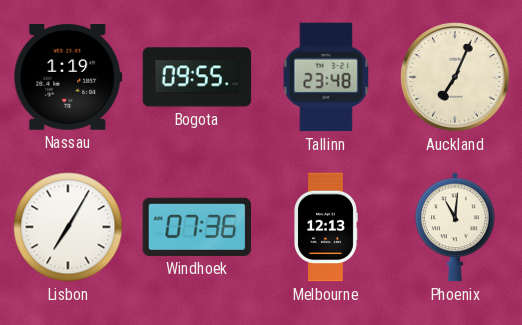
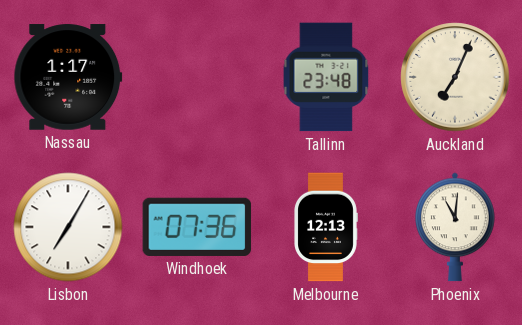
Nassau: 1:19 -> 1:17
Bogota: 09:55 -> none
